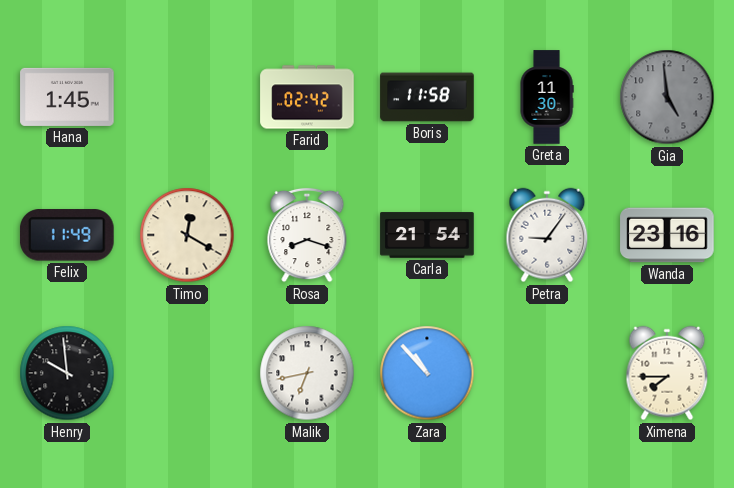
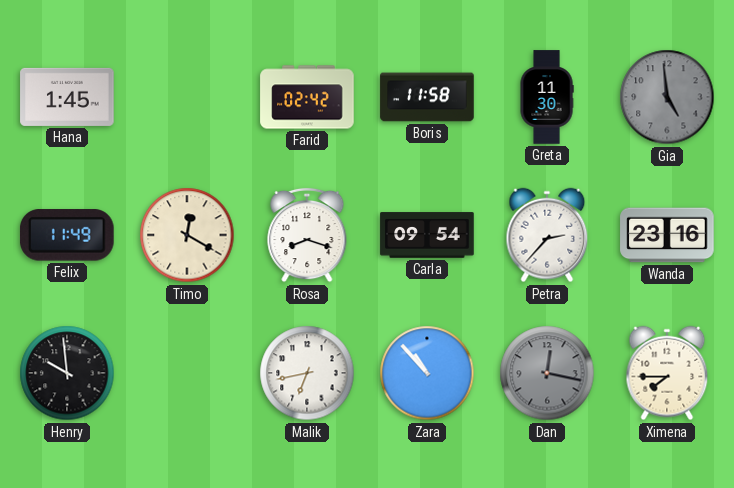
Carla: 21:54 -> 09:54
Petra: 9:06 -> 2:37
Dan: none -> 12:17
